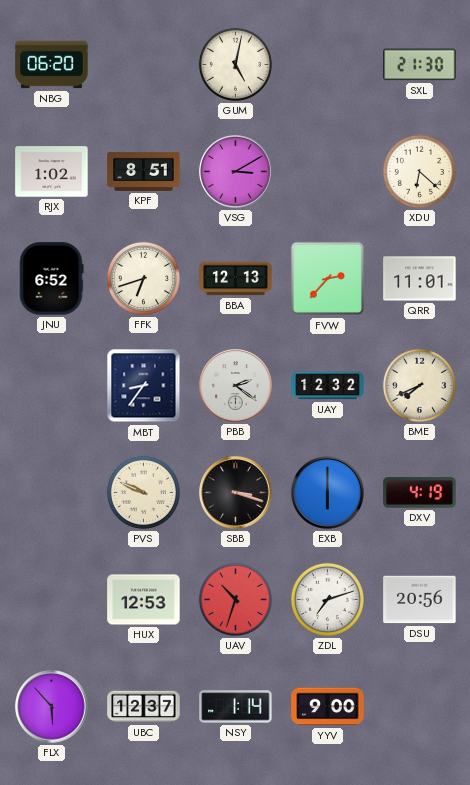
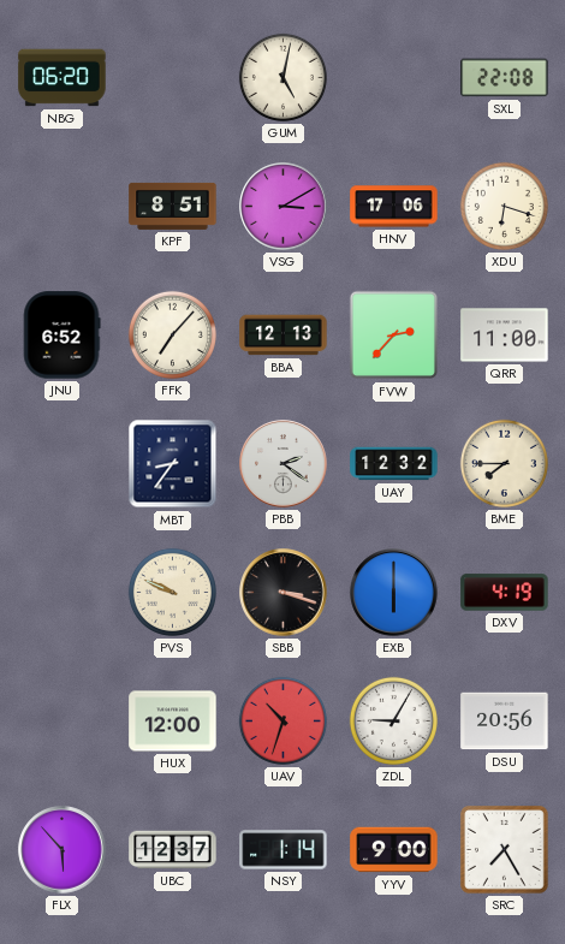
SXL: 21:30 -> 22:08
RJX: 1:02 -> none
HNV: none -> 17:06
XDU: 6:22 -> 6:18
FFK: 6:42 -> 7:07
QRR: 11:01 -> 11:00
BME: 7:41 -> 7:45
HUX: 12:53 -> 12:00
ZDL: 7:12 -> 9:05
SRC: none -> 7:25
